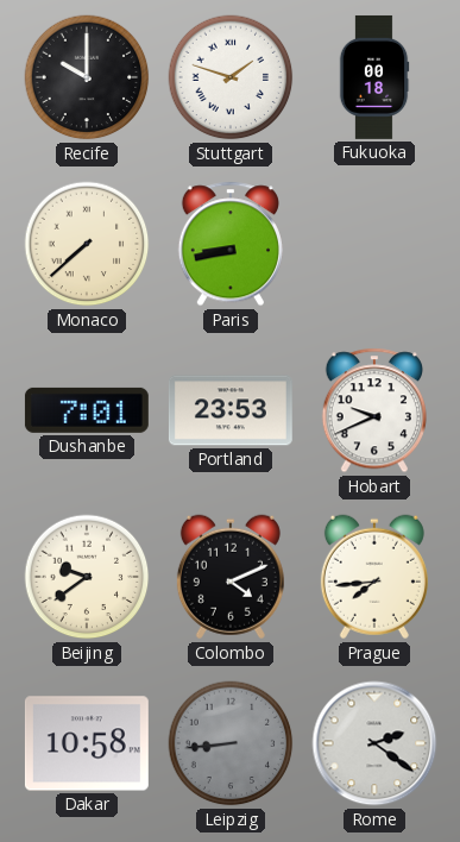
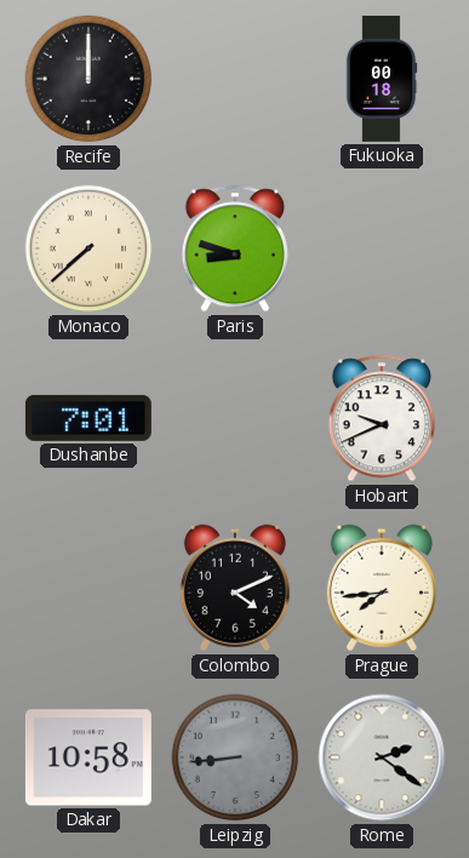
Recife: 10:00 -> 12:00
Stuttgart: 1:48 -> none
Paris: 8:43 -> 8:48
Portland: 23:53 -> none
Beijing: 9:39 -> none
